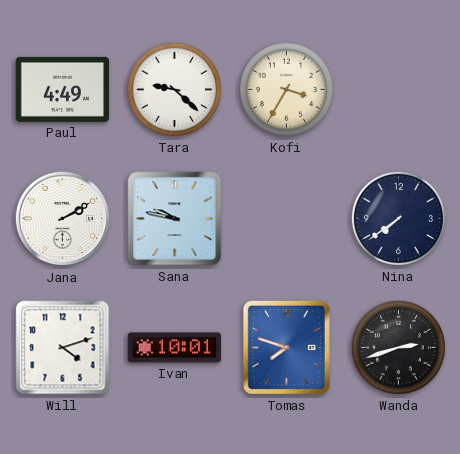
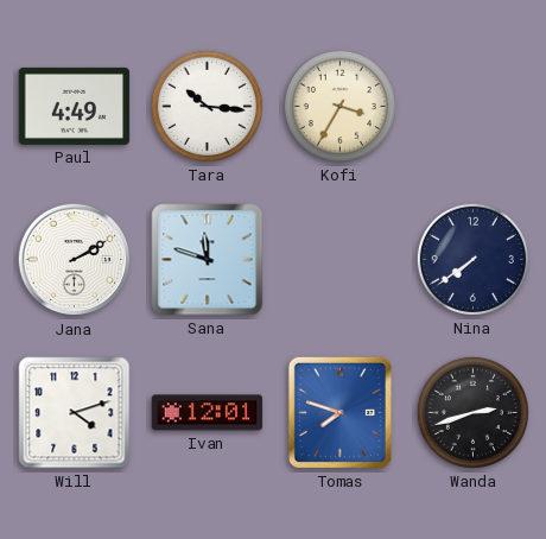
Tara: 9:22 -> 10:16
Sana: 9:47 -> 11:48
Ivan: 10:01 -> 12:01
